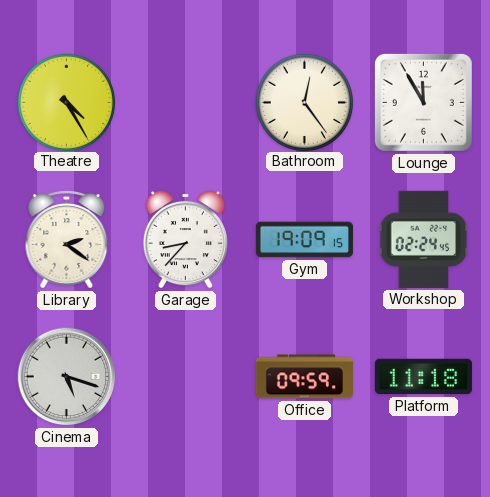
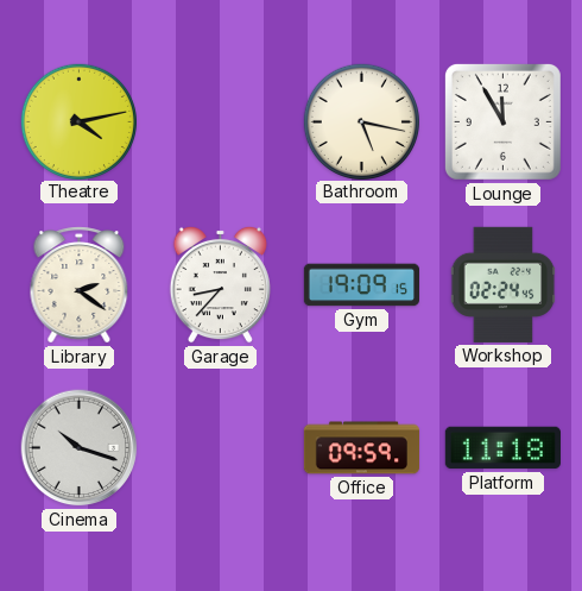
Theatre: 4:25 -> 4:13
Bathroom: 12:24 -> 5:17
Cinema: 5:18 -> 10:18
